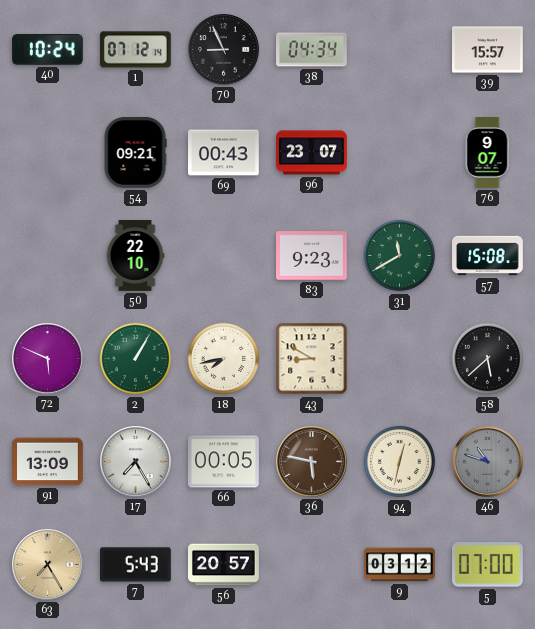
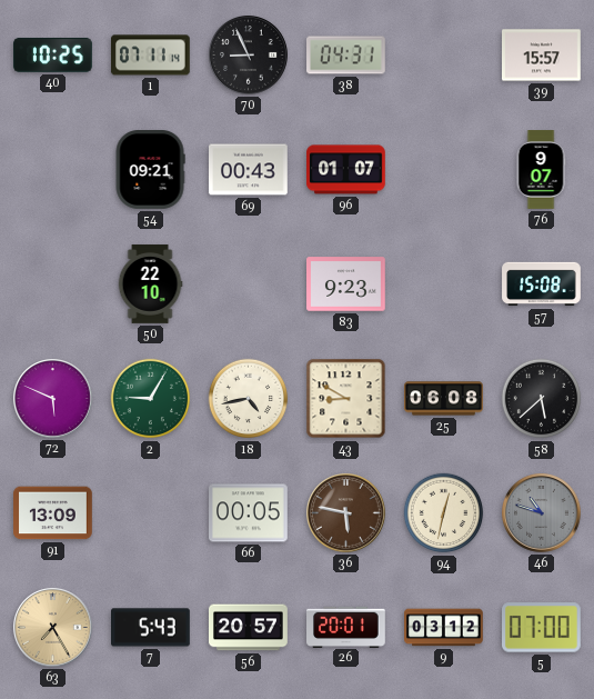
40: 10:24 -> 10:25
1: 07:12 -> 07:11
38: 04:34 -> 04:31
96: 23:07 -> 01:07
31: 11:40 -> none
2: 1:05 -> 9:05
18: 7:43 -> 4:43
25: none -> 06:08
17: 7:25 -> none
26: none -> 20:01
